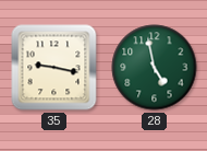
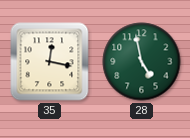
35: 9:17 -> 12:17
